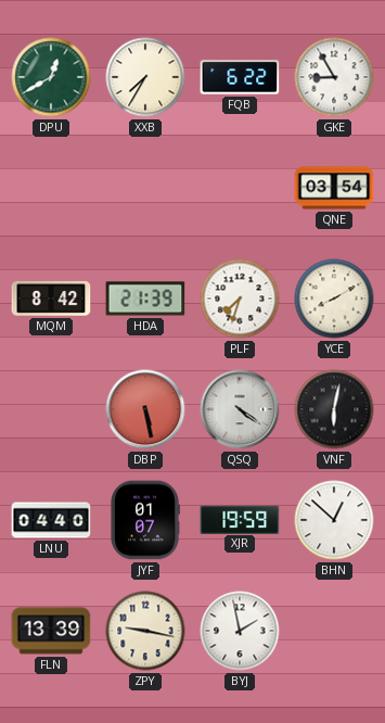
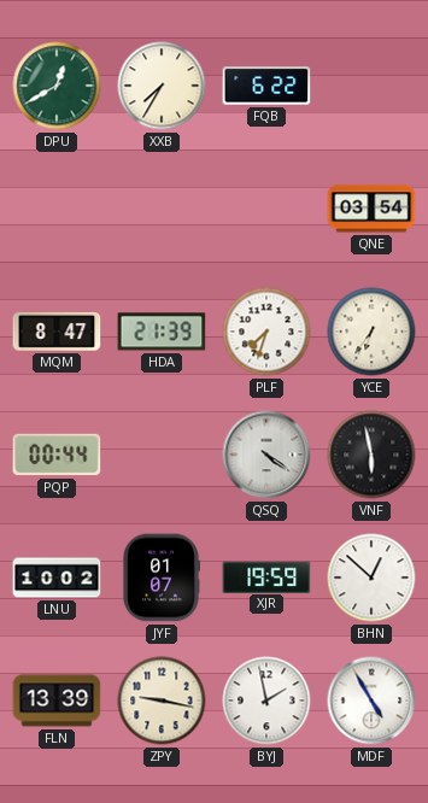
GKE: 8:55 -> none
MQM: 8:42 -> 8:47
YCE: 8:10 -> 6:36
PQP: none -> 00:44
DBP: 5:28 -> none
VNF: 6:02 -> 5:58
LNU: 04:40 -> 10:02
MDF: none -> 4:55
